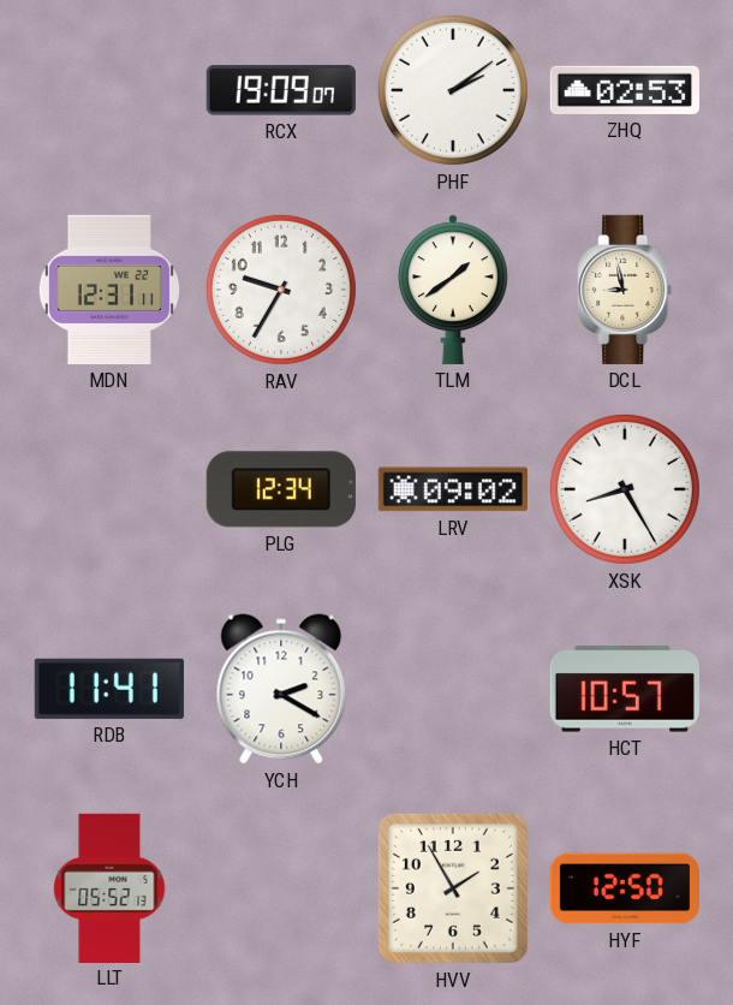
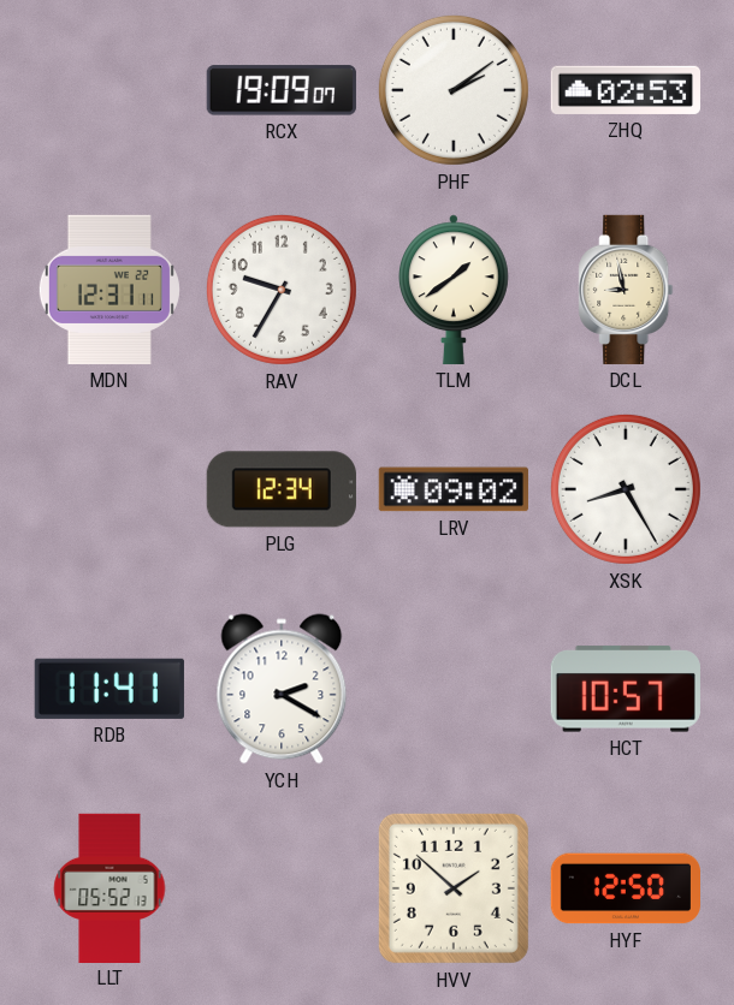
HVV: 1:55 -> 1:52
